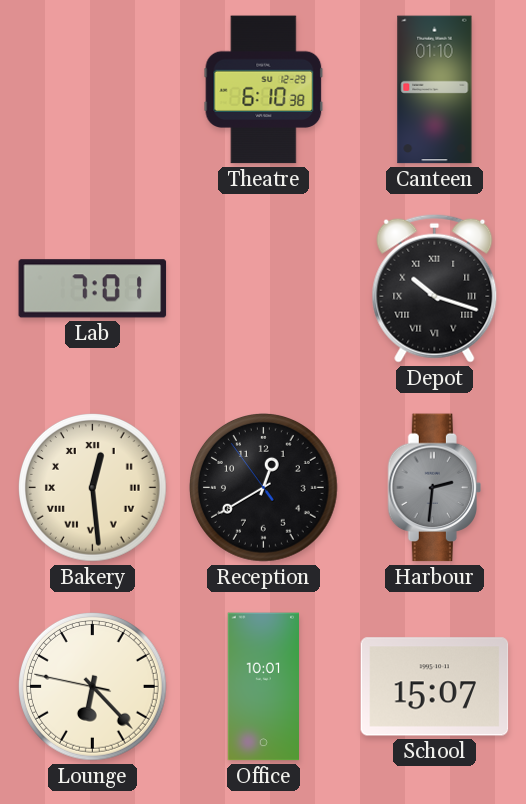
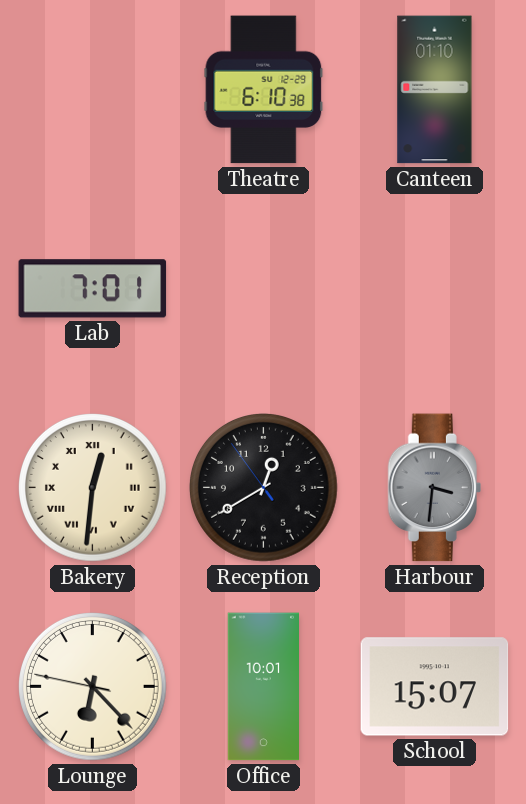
Depot: 10:18 -> none
Bakery: 12:29 -> 12:31
Harbour: 2:31 -> 3:31
